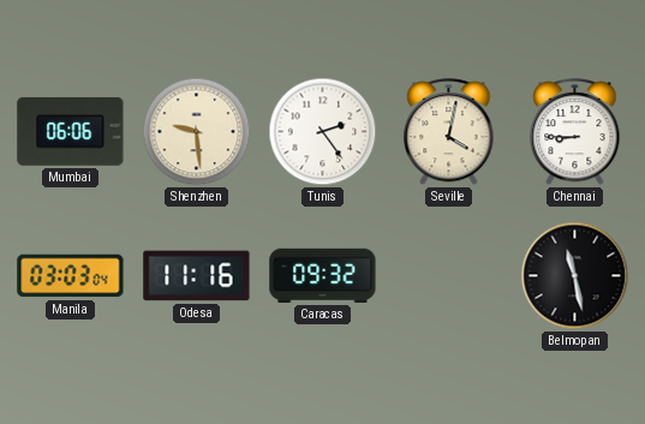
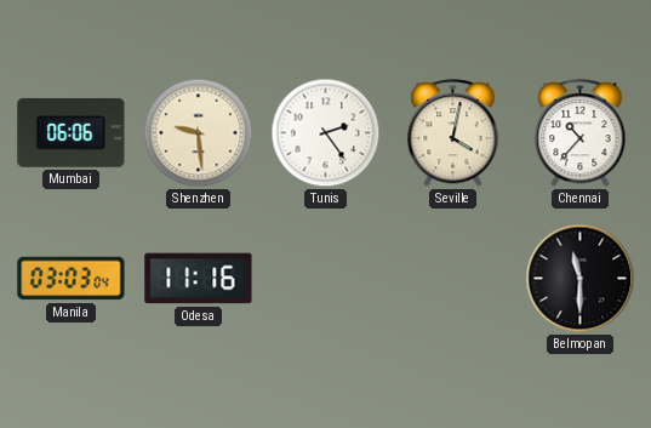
Chennai: 8:45 -> 10:37
Caracas: 09:32 -> none
Belmopan: 11:28 -> 11:30
